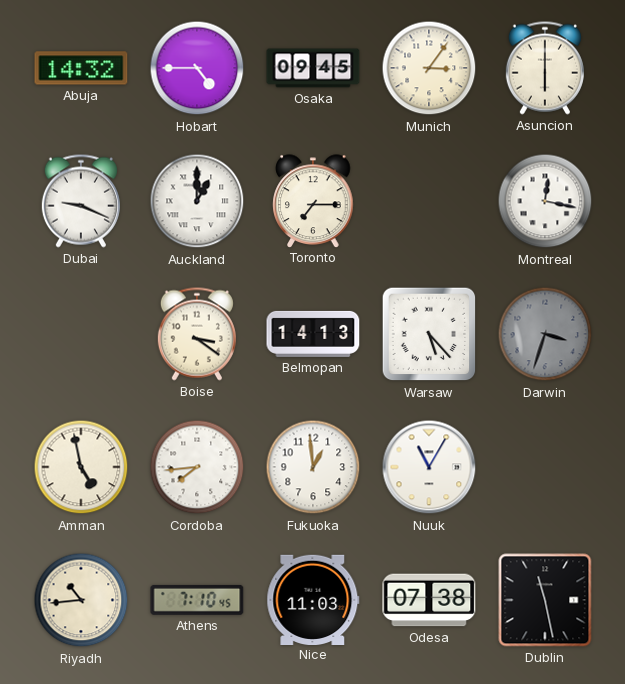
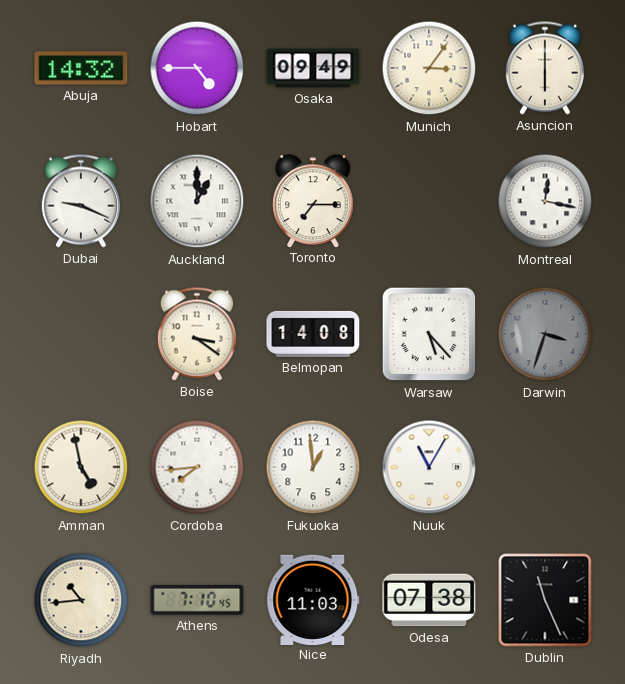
Osaka: 09:45 -> 09:49
Belmopan: 14:13 -> 14:08
Dublin: 11:28 -> 11:26
